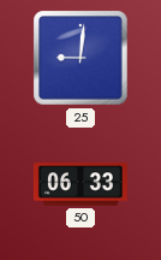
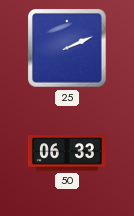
25: 9:01 -> 2:11
